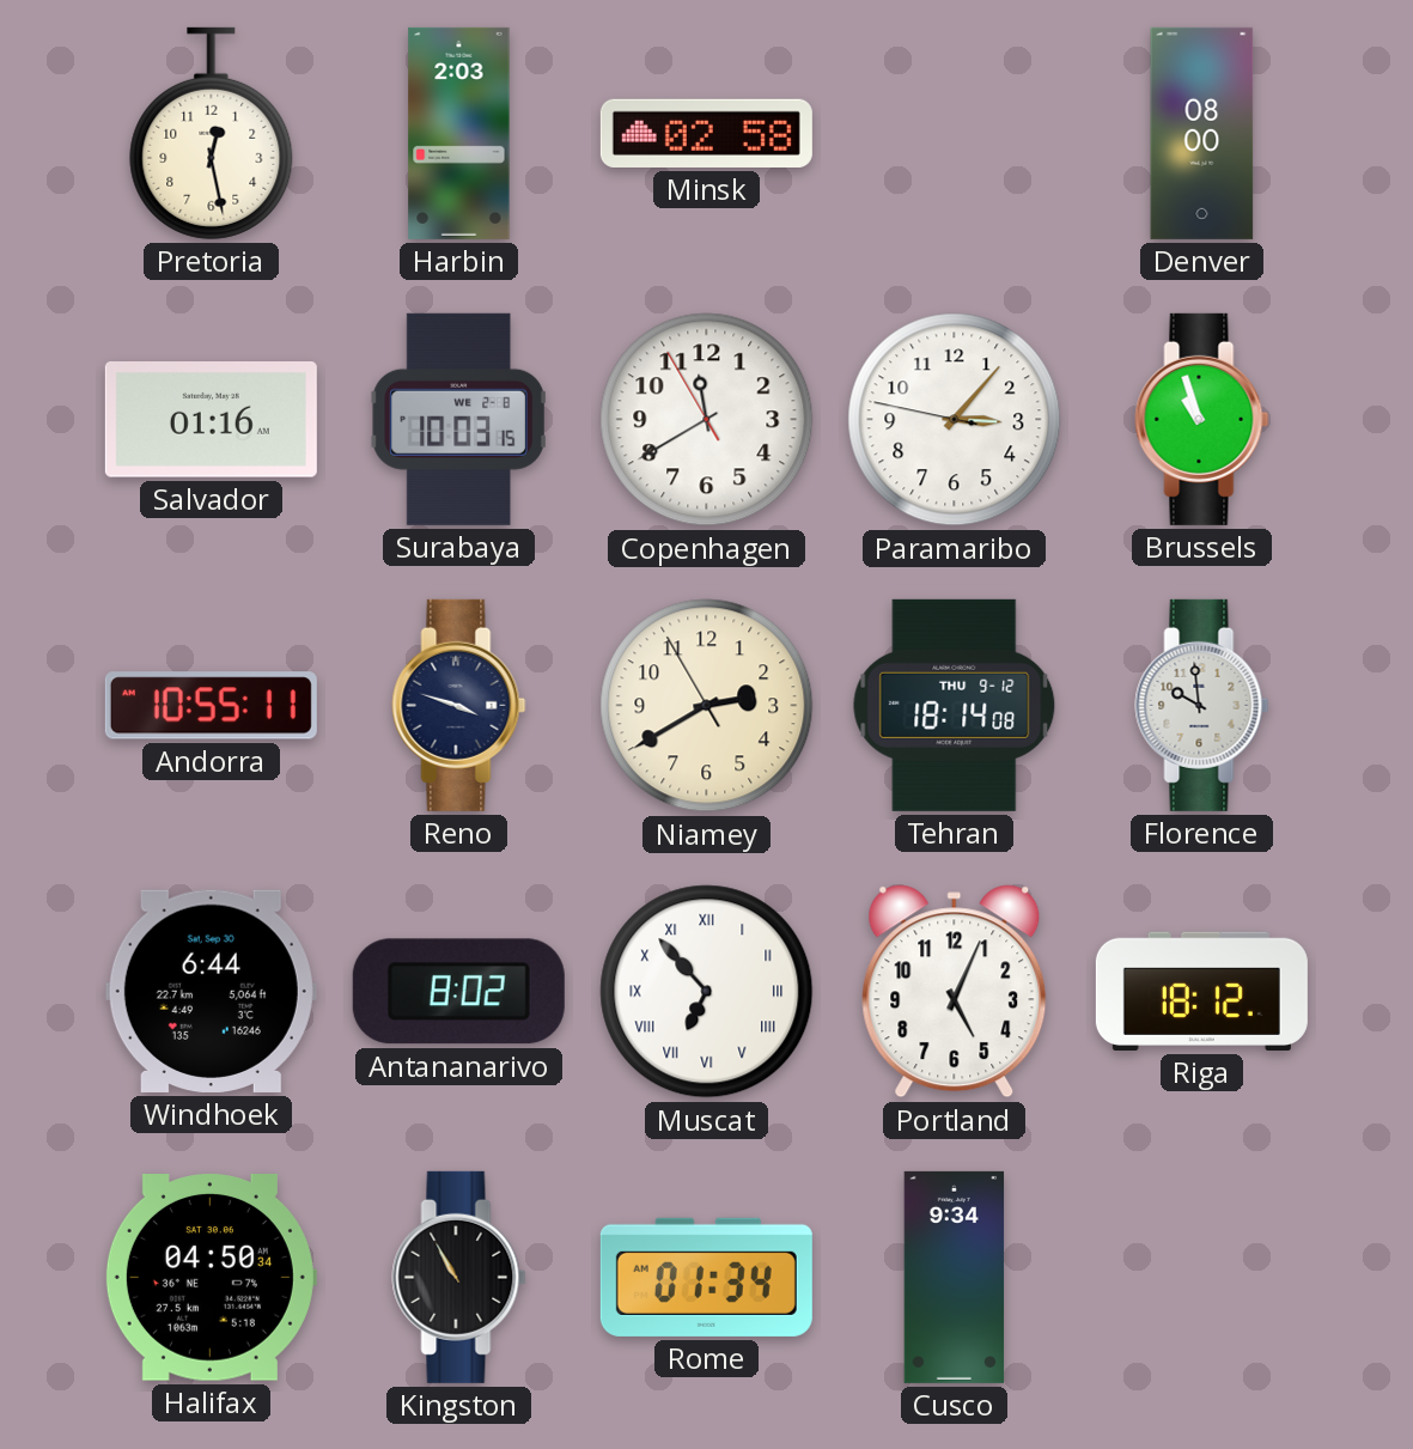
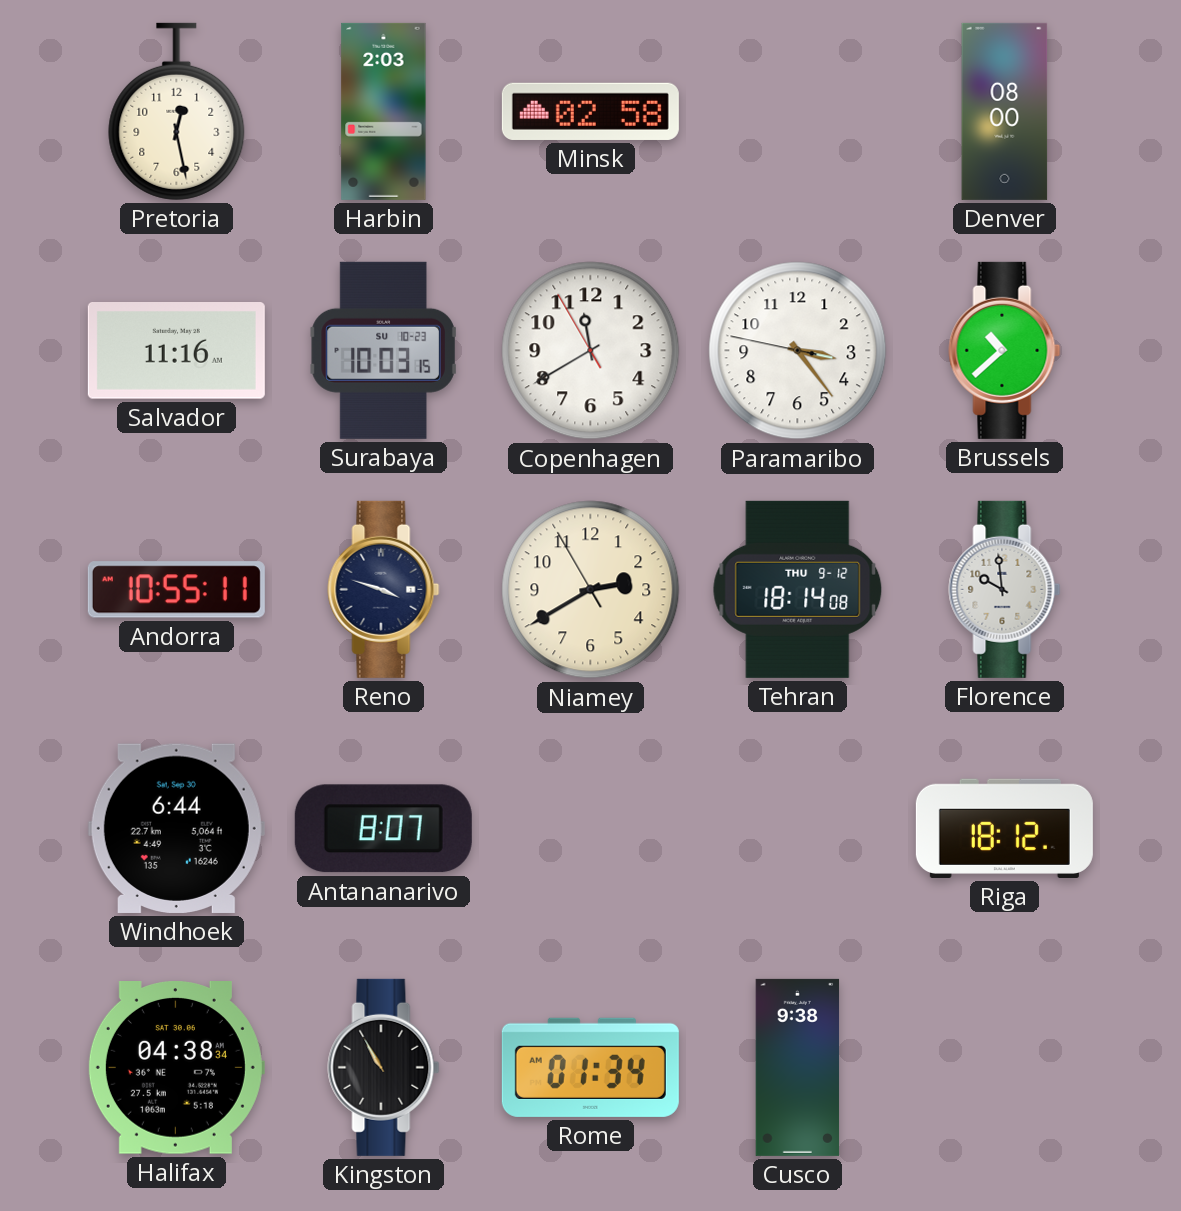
Salvador: 01:16 -> 11:16
Surabaya date: WE 2-8 -> SU 10-23
Paramaribo: 3:06 -> 3:23
Brussels: 10:57 -> 10:38
Antananarivo: 8:02 -> 8:07
Muscat: 6:53 -> none
Portland: 5:04 -> none
Halifax: 04:50 -> 04:38
Cusco: 9:34 -> 9:38
